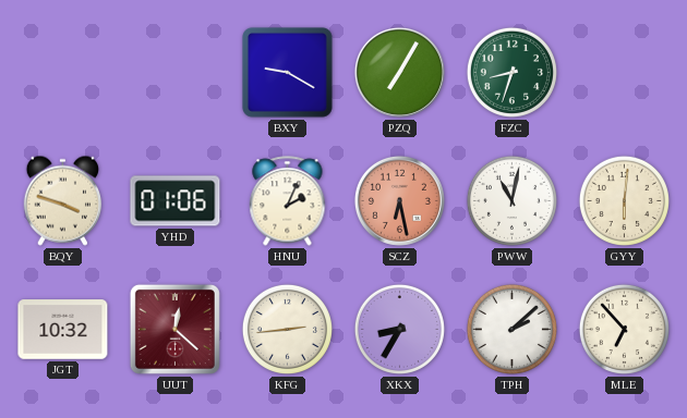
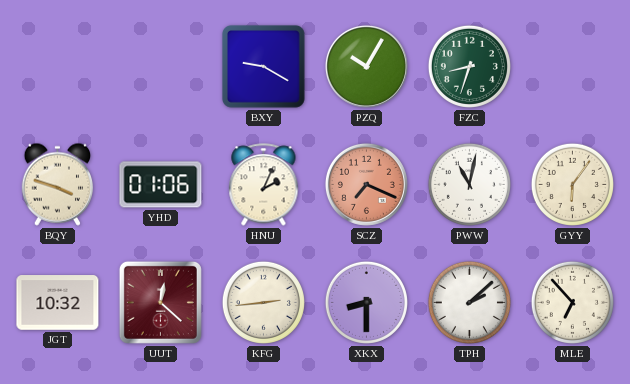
PZQ: 7:05 -> 10:05
SCZ: 6:28 -> 7:19
GYY: 6:01 -> 6:06
XKX: 8:35 -> 8:30
